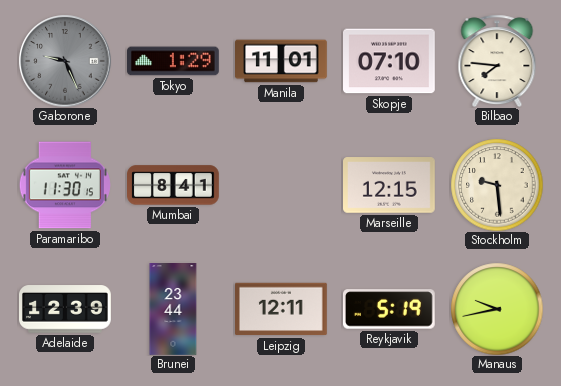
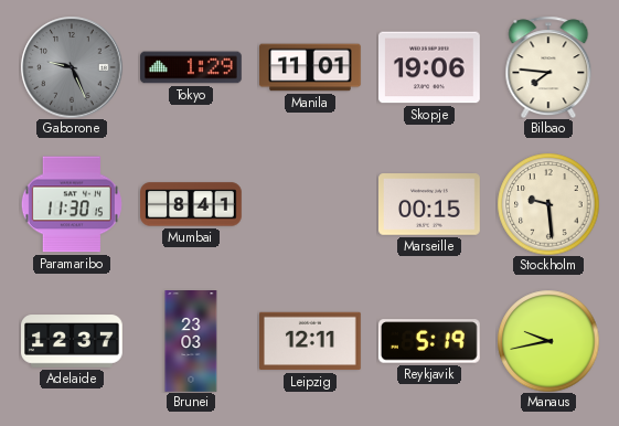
Skopje: 07:10 -> 19:06
Marseille: 12:15 -> 00:15
Adelaide: 12:39 -> 12:37
Brunei: 23:44 -> 23:03
